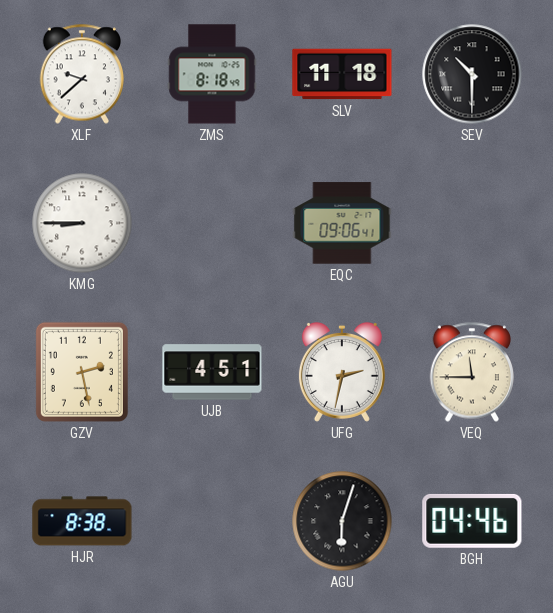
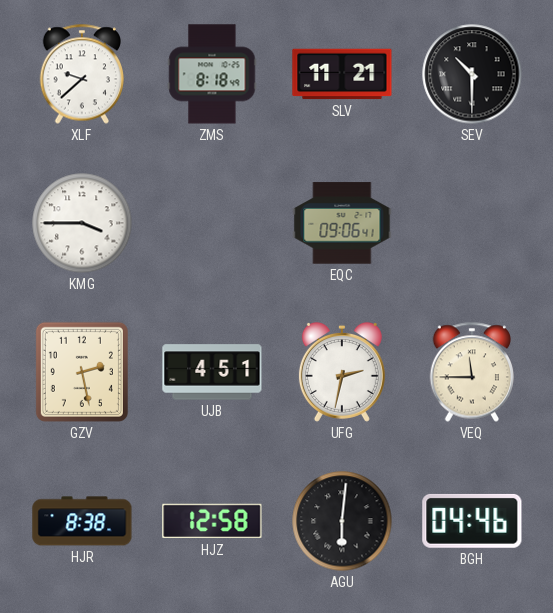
SLV: 11:18 -> 11:21
KMG: 8:45 -> 3:45
HJZ: none -> 12:58
AGU: 6:03 -> 6:01
